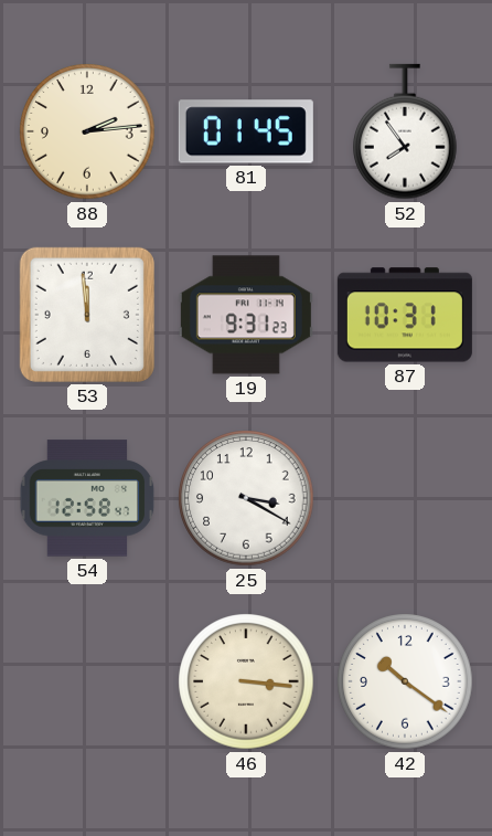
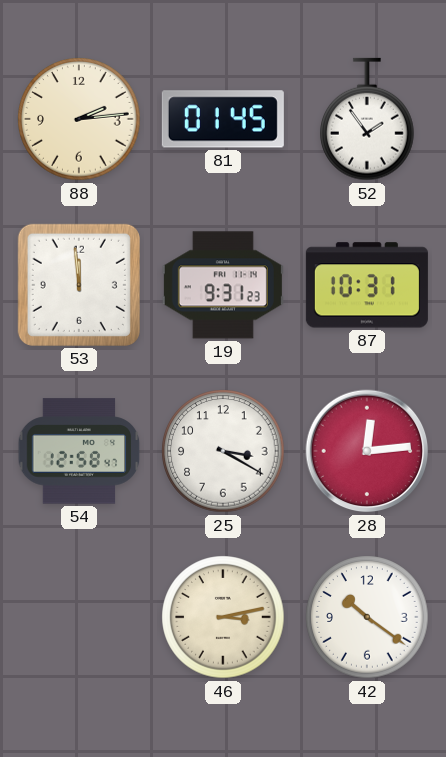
52: 7:54 -> 1:54
28: none -> 12:14
46: 3:16 -> 3:13
